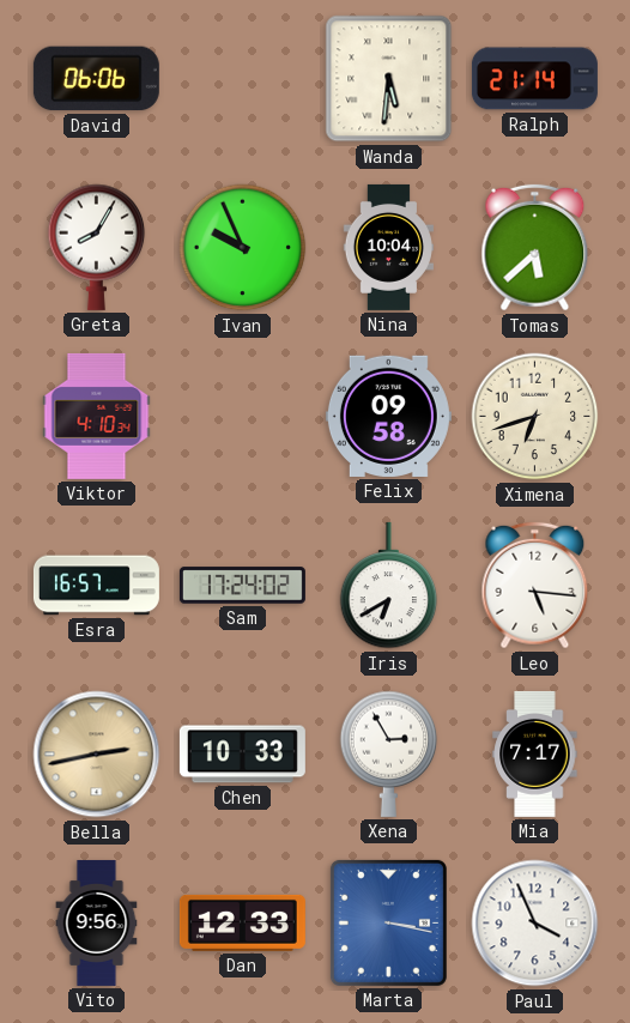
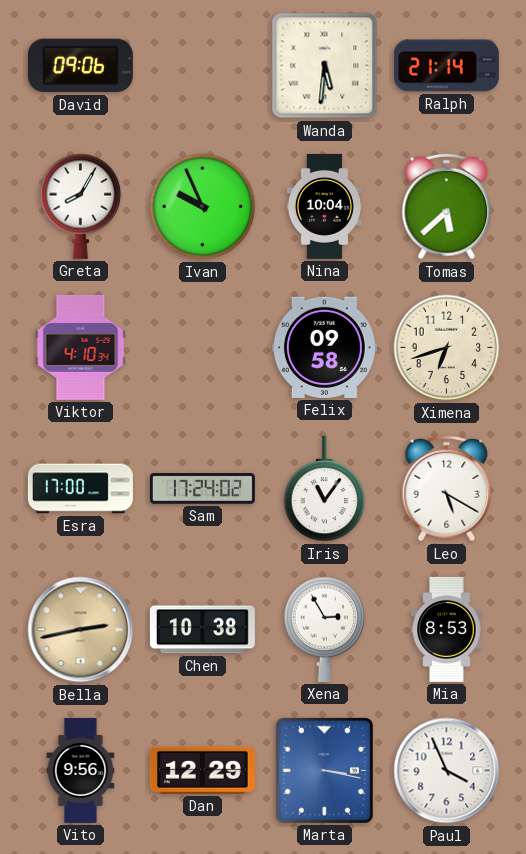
David: 06:06 -> 09:06
Esra: 16:57 -> 17:00
Iris: 6:40 -> 11:06
Leo: 5:16 -> 5:20
Chen: 10:33 -> 10:38
Mia: 7:17 -> 8:53
Dan: 12:33 -> 12:29
